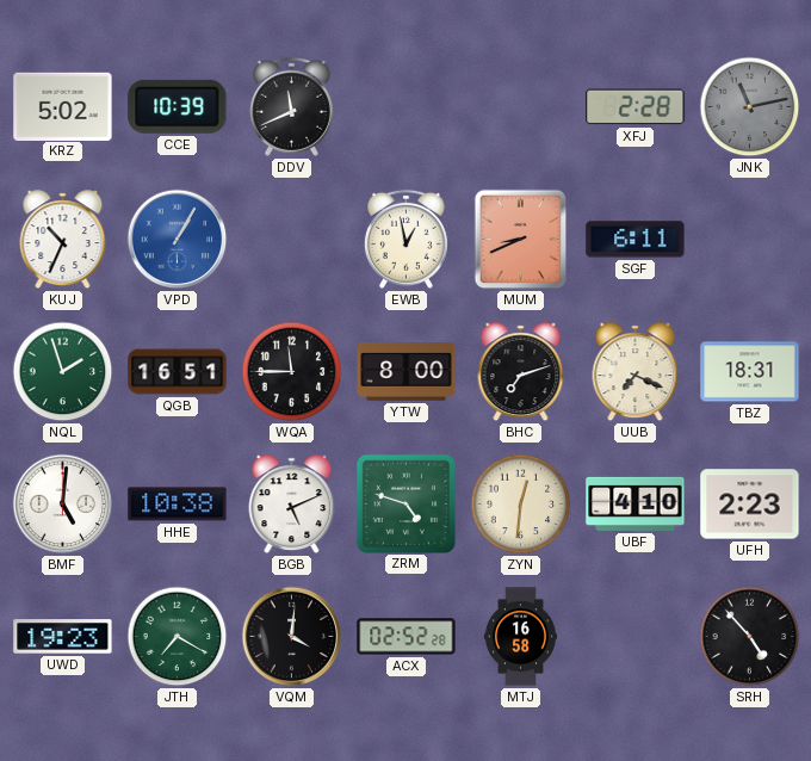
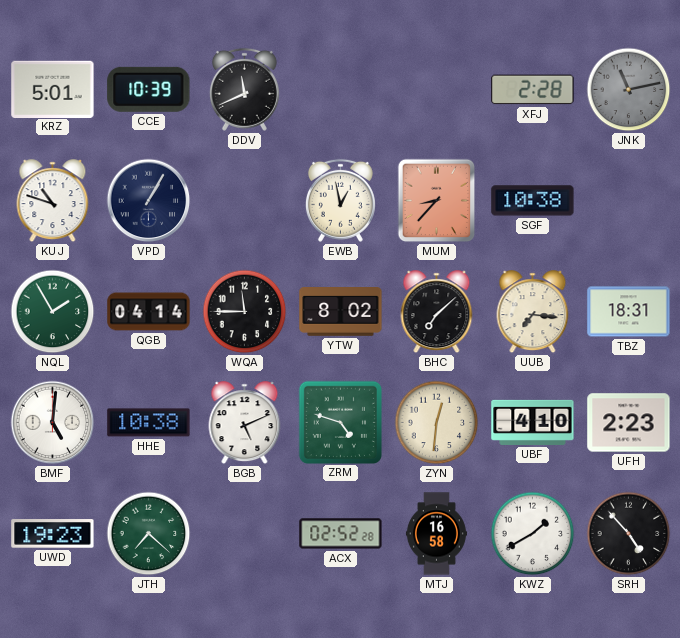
KRZ: 5:02 -> 5:01
KUJ: 10:34 -> 10:48
VPD dial: blue -> navy
MUM: 8:41 -> 8:37
SGF: 6:11 -> 10:38
NQL: 1:57 -> 1:55
QGB: 16:51 -> 04:14
YTW: 8:00 -> 8:02
BHC: 7:12 -> 7:08
UUB: 7:19 -> 7:16
JTH: 7:20 -> 7:22
VQM: 4:01 -> none
KWZ: none -> 1:40
